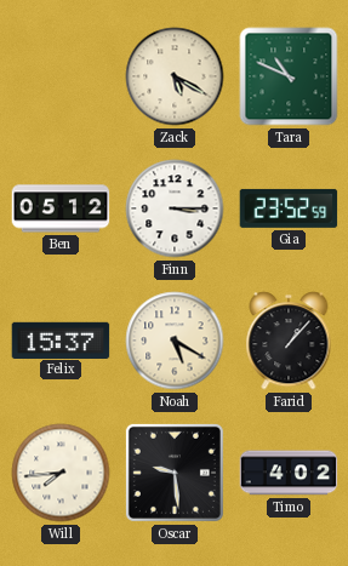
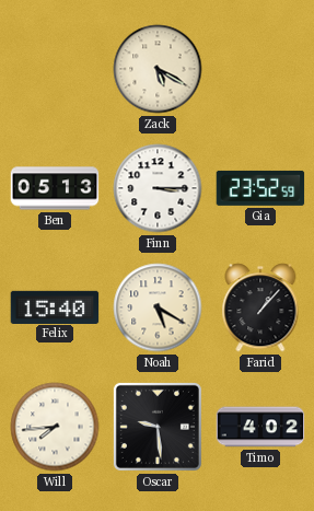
Tara: 10:49 -> none
Ben: 05:12 -> 05:13
Felix: 15:37 -> 15:40
